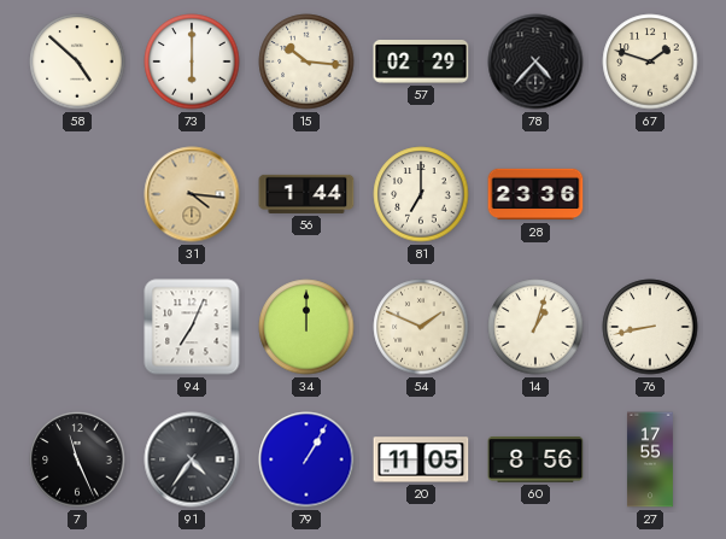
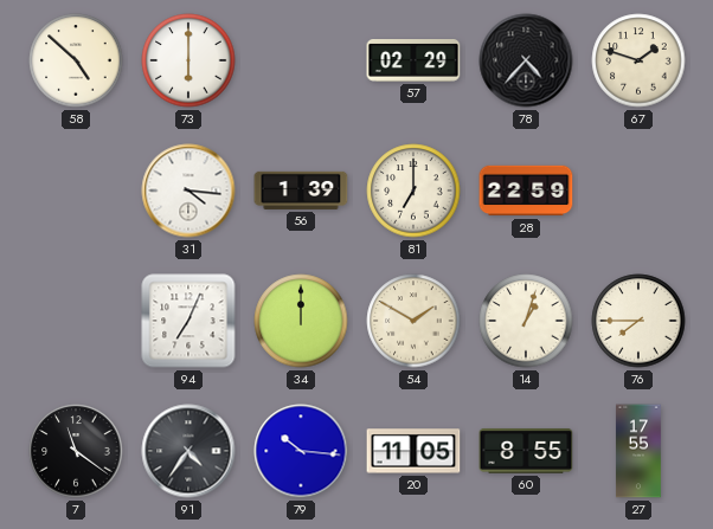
15: 10:16 -> none
31 dial: champagne -> white
56: 1:44 -> 1:39
28: 23:36 -> 22:59
54: 1:49 -> 1:50
76: 8:43 -> 7:45
7: 11:26 -> 11:21
79: 1:05 -> 10:16
60: 8:56 -> 8:55
